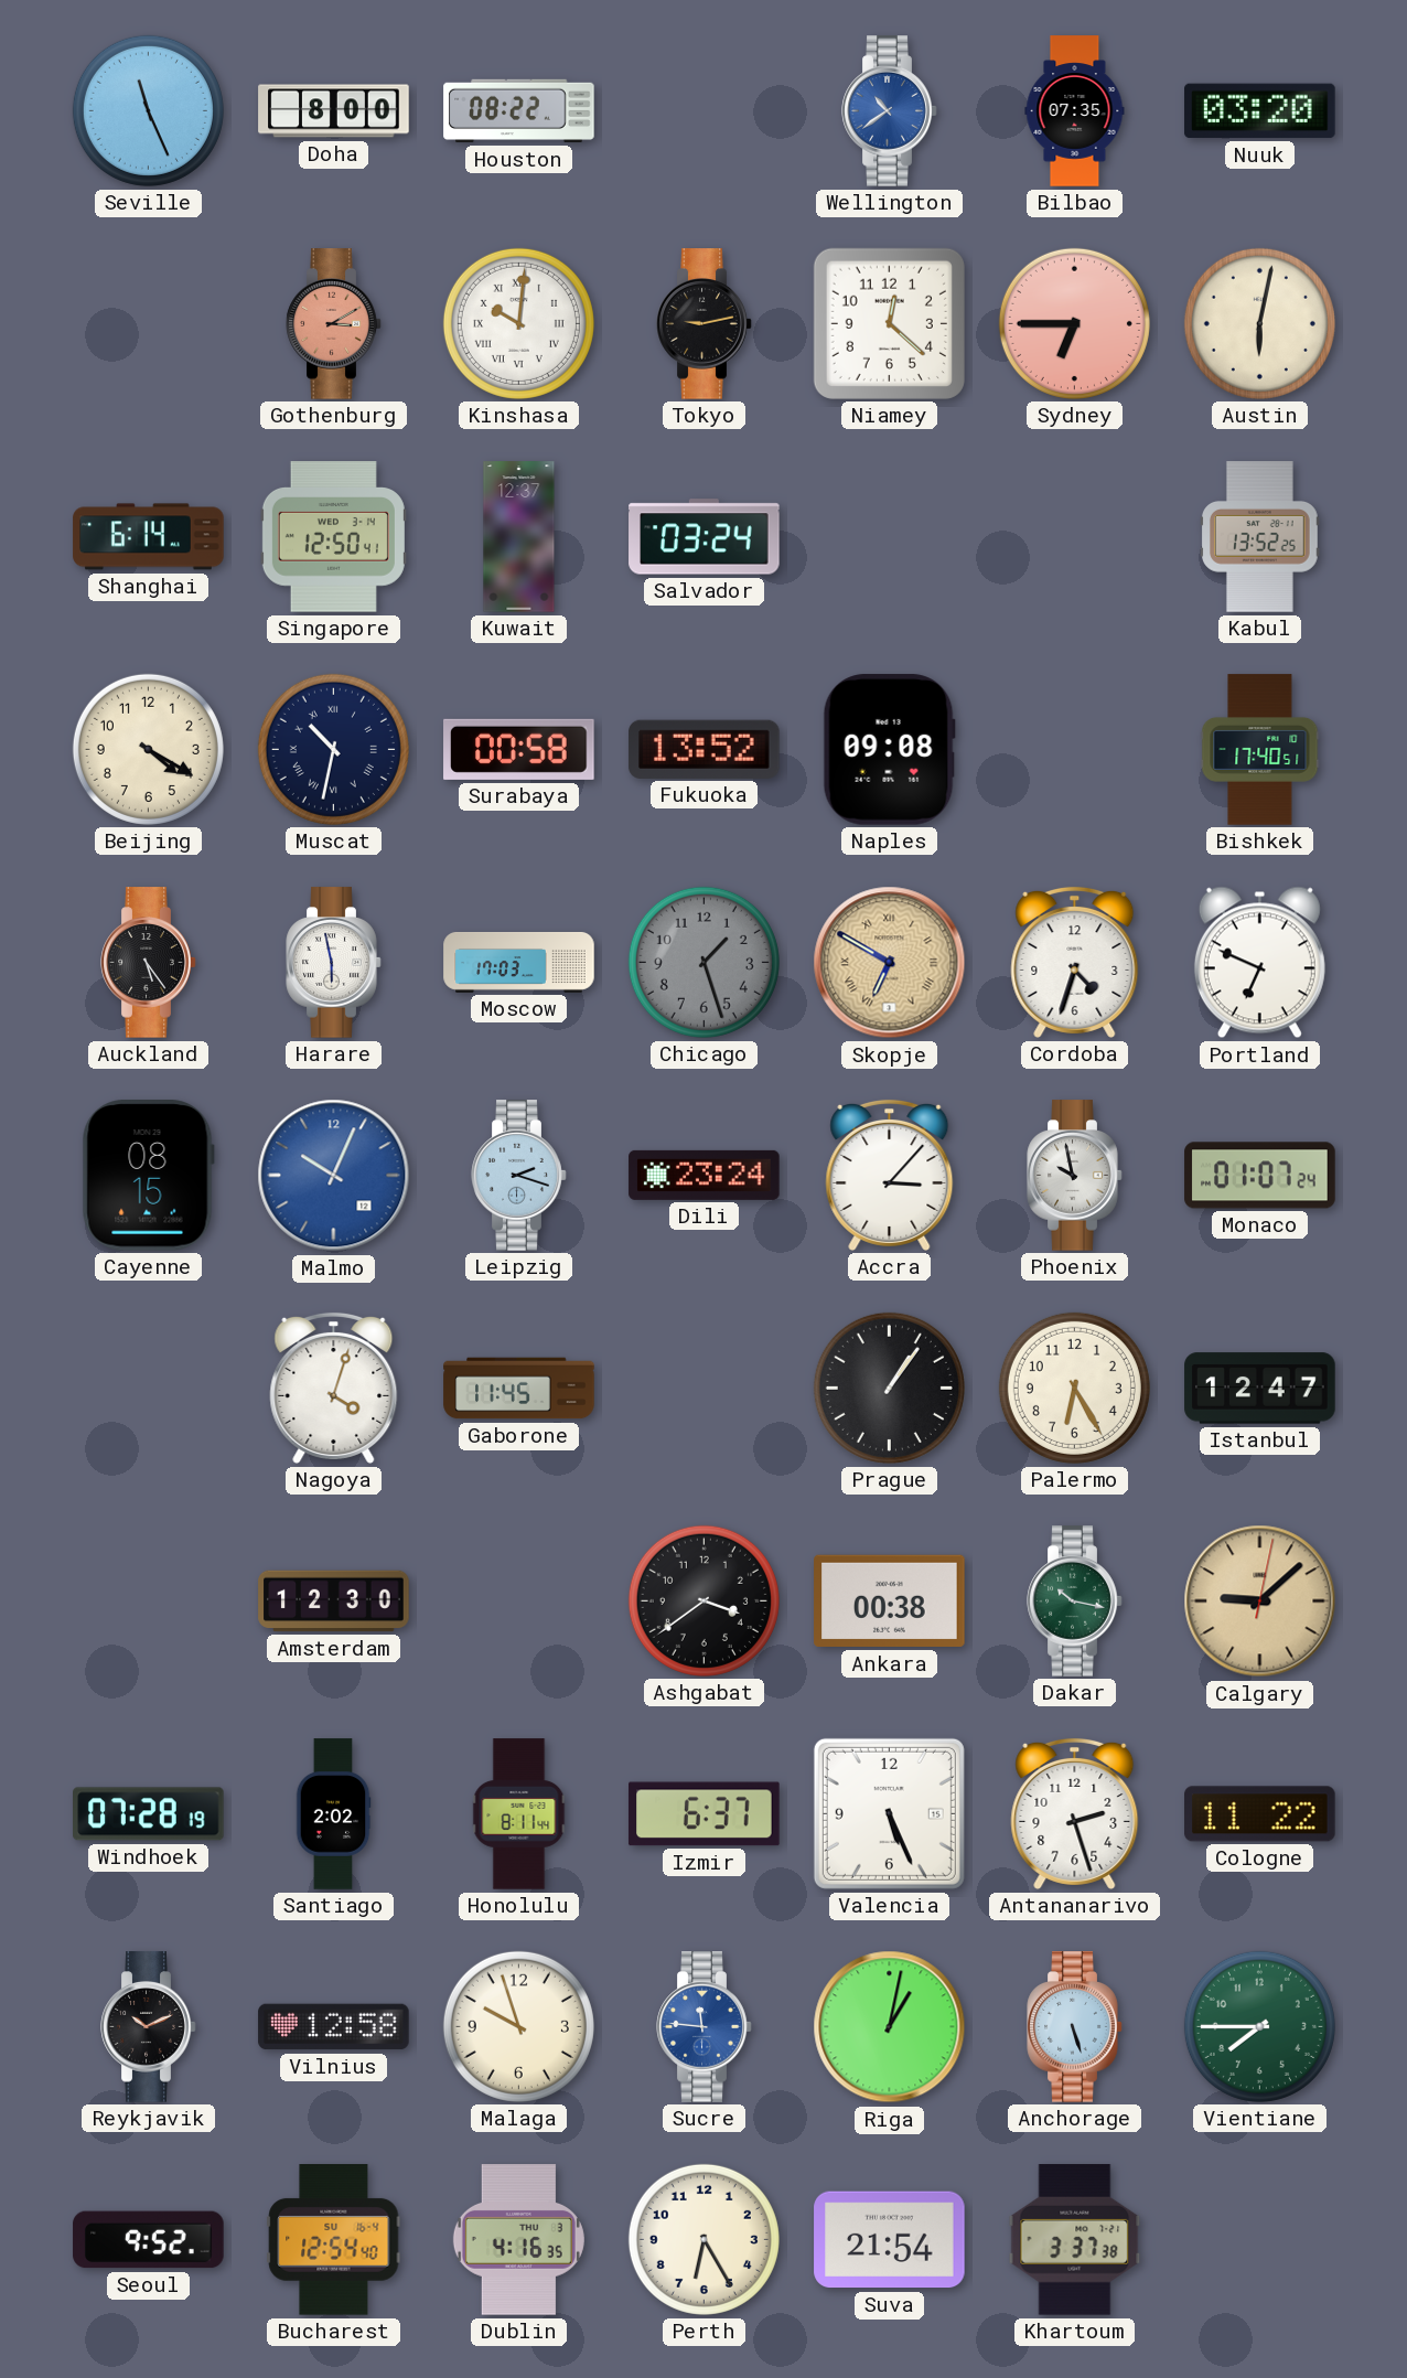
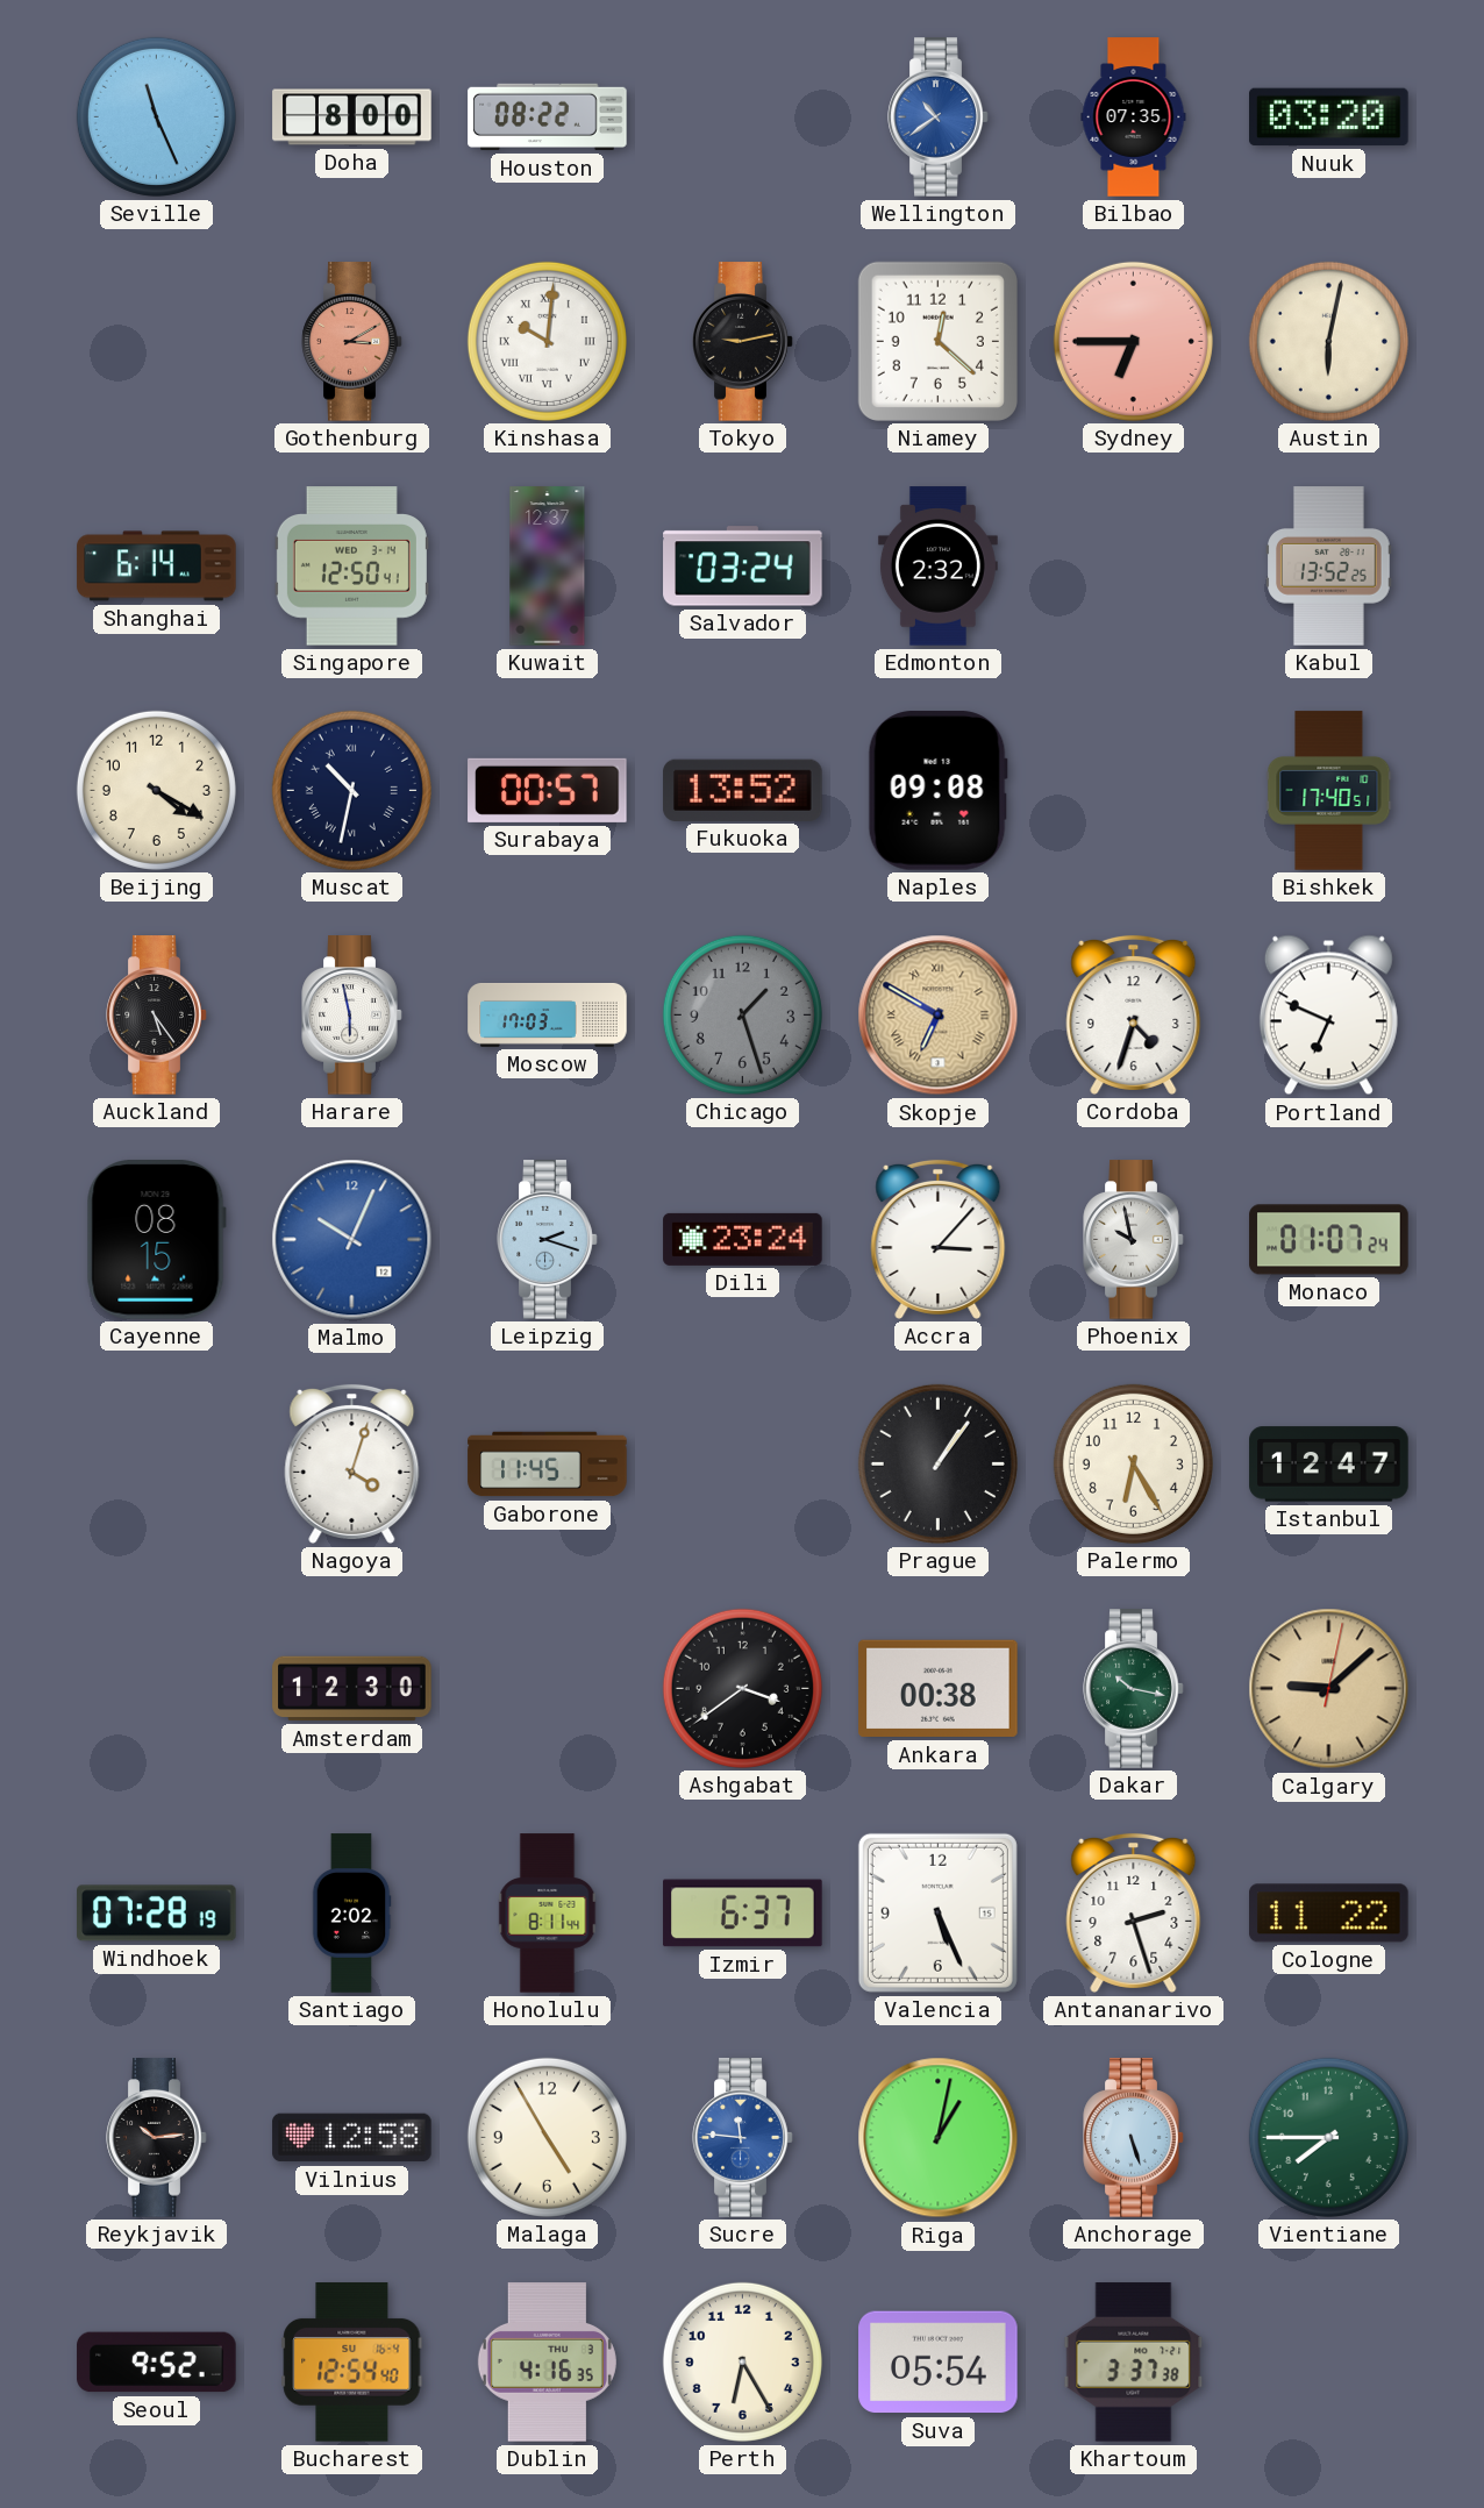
Edmonton: none -> 2:32
Surabaya: 00:58 -> 00:57
Reykjavik: 10:11 -> 10:14
Malaga: 9:57 -> 4:55
Suva: 21:54 -> 05:54
